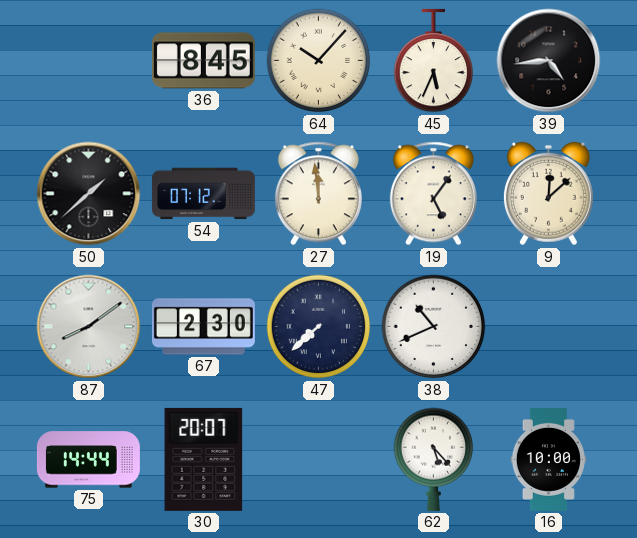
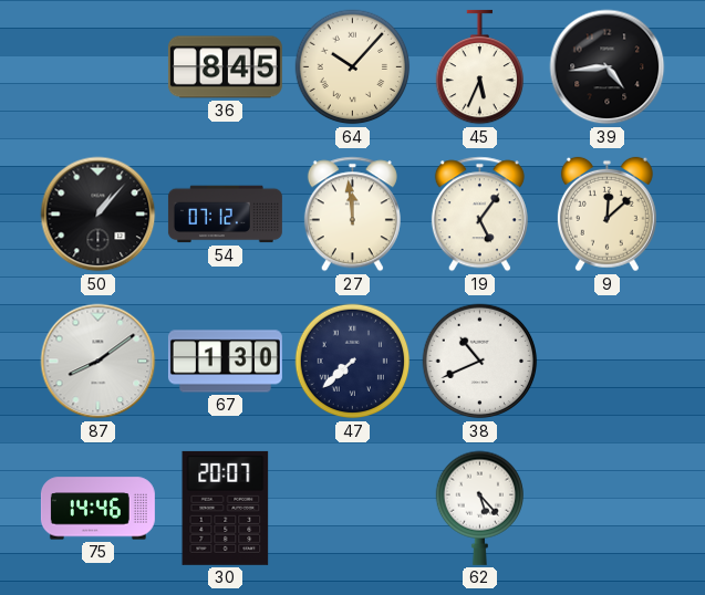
50: 1:38 -> 1:07
67: 2:30 -> 1:30
75: 14:44 -> 14:46
16: 10:00 -> none
